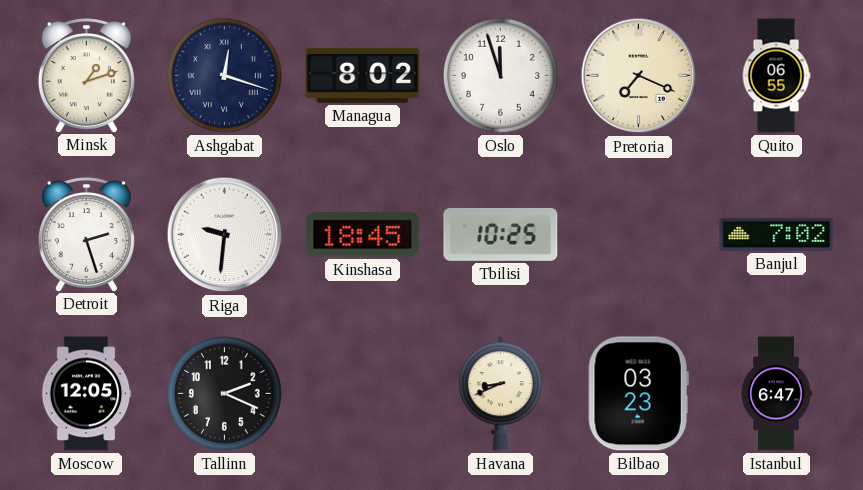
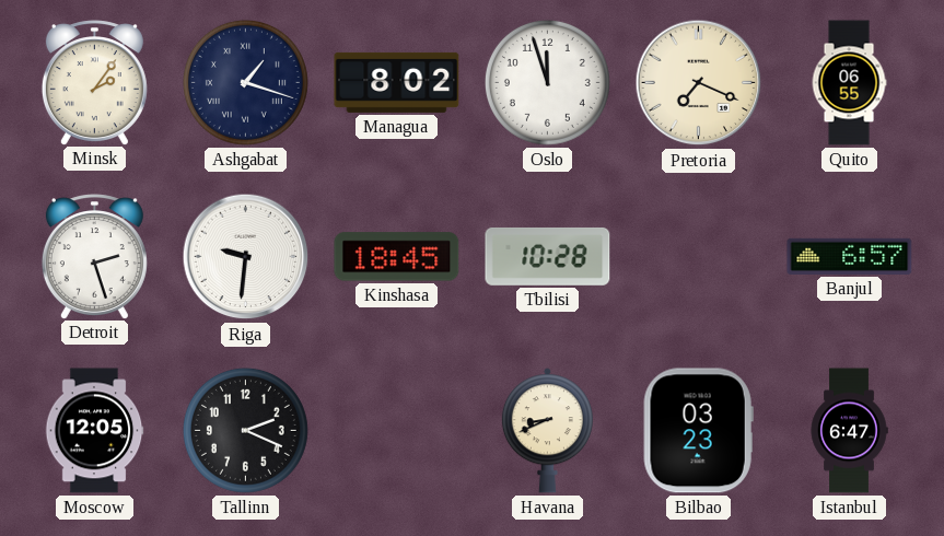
Minsk: 1:12 -> 2:06
Ashgabat: 12:18 -> 1:18
Tbilisi: 10:25 -> 10:28
Banjul: 7:02 -> 6:57
